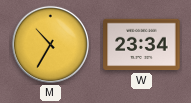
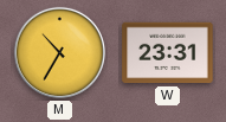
W: 23:34 -> 23:31
